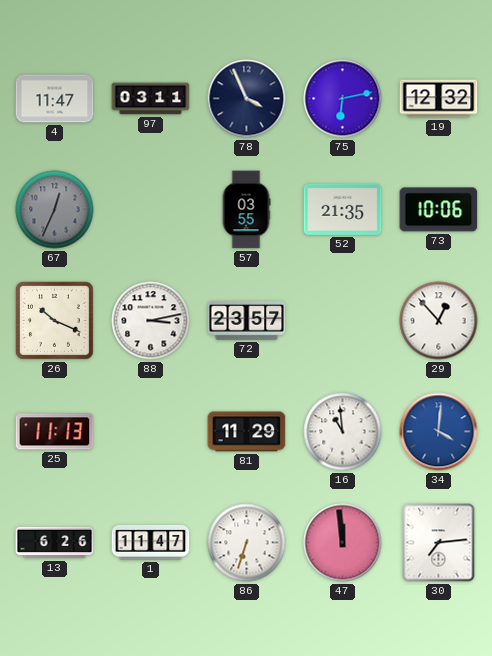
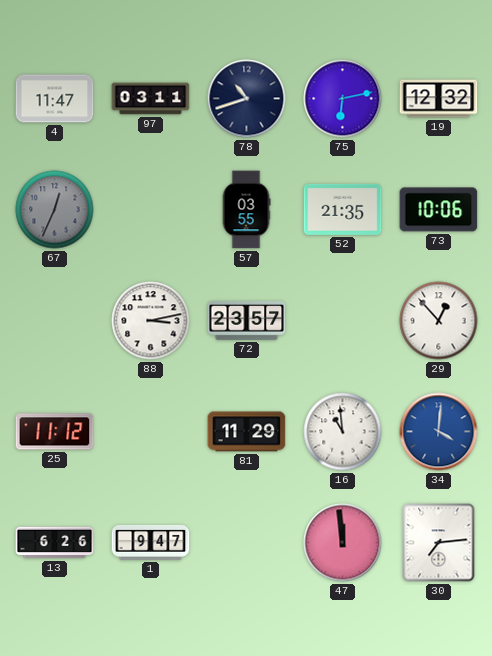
78: 3:56 -> 10:42
26: 10:19 -> none
25: 11:13 -> 11:12
1: 11:47 -> 9:47
86: 6:33 -> none
